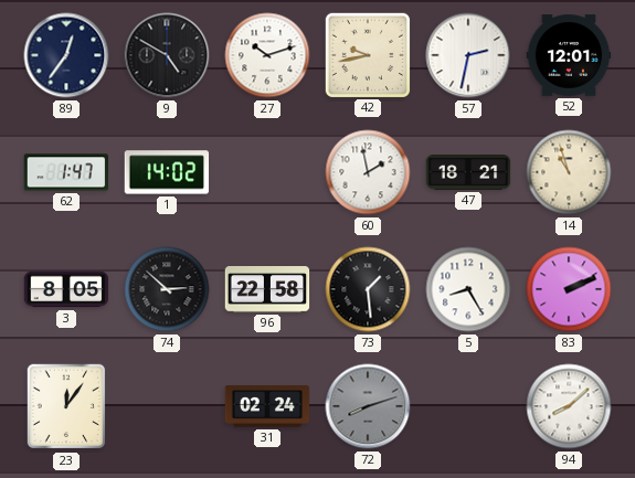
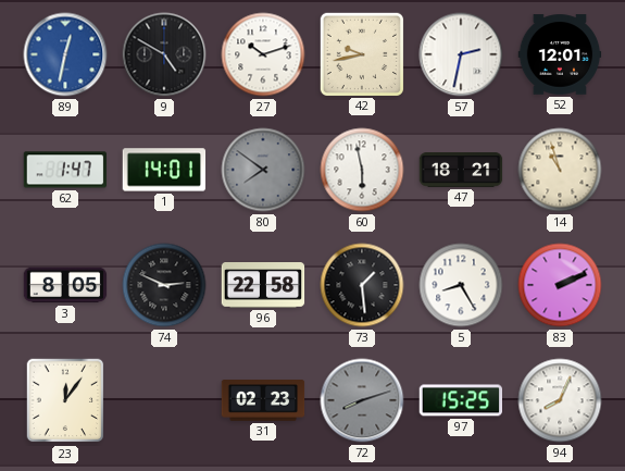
89: 12:36 -> 12:32
89 dial: navy -> blue
1: 14:02 -> 14:01
80: none -> 7:51
60: 1:58 -> 5:58
74: 2:52 -> 2:49
31: 02:24 -> 02:23
97: none -> 15:25
94: 8:08 -> 8:04
